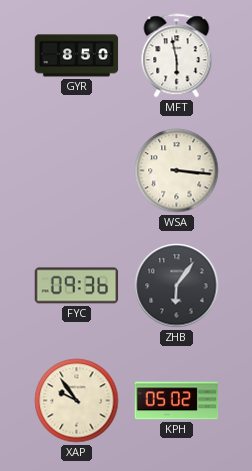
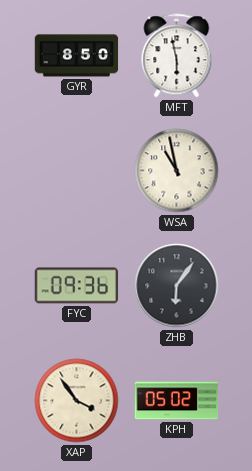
WSA: 3:16 -> 10:58
XAP: 9:54 -> 3:54
